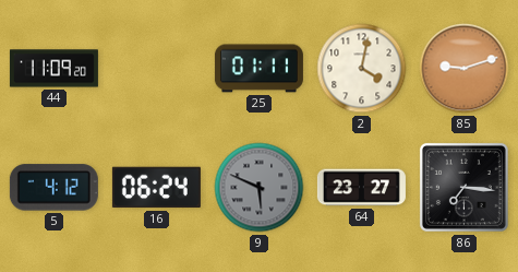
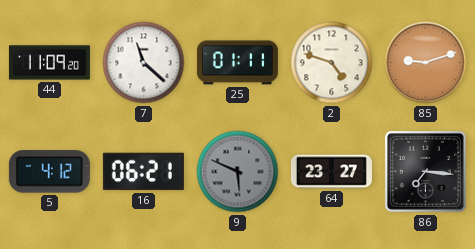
7: none -> 11:22
2: 4:02 -> 4:48
16: 06:24 -> 06:21
